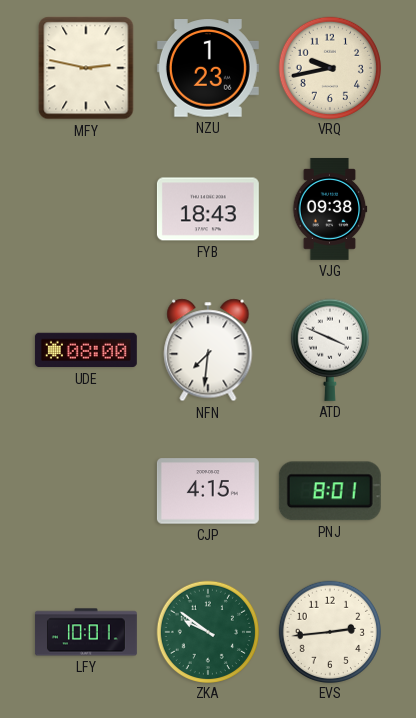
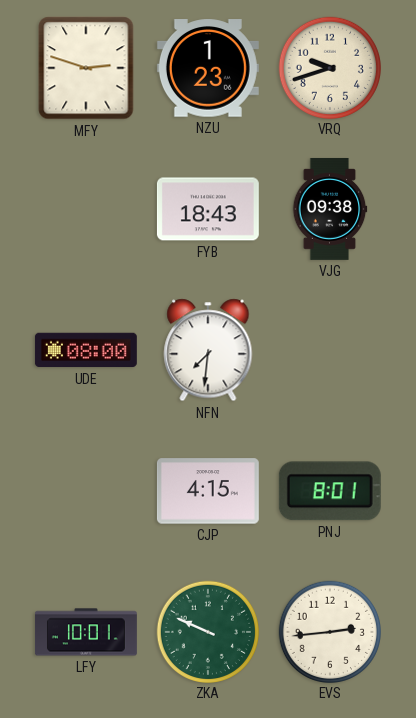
MFY: 2:47 -> 2:48
VRQ: 9:43 -> 9:42
ATD: 3:49 -> none
ZKA: 9:51 -> 9:49
